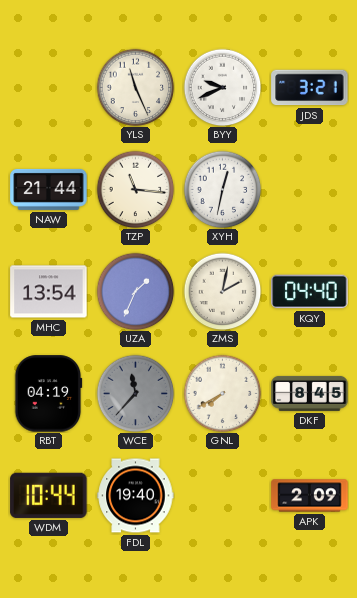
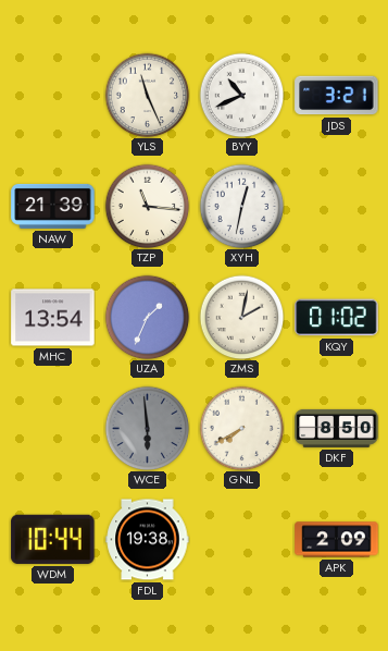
BYY: 9:41 -> 10:41
NAW: 21:44 -> 21:39
KQY: 04:40 -> 01:02
RBT: 04:19 -> none
WCE: 11:37 -> 5:59
DKF: 8:45 -> 8:50
FDL: 19:40 -> 19:38
